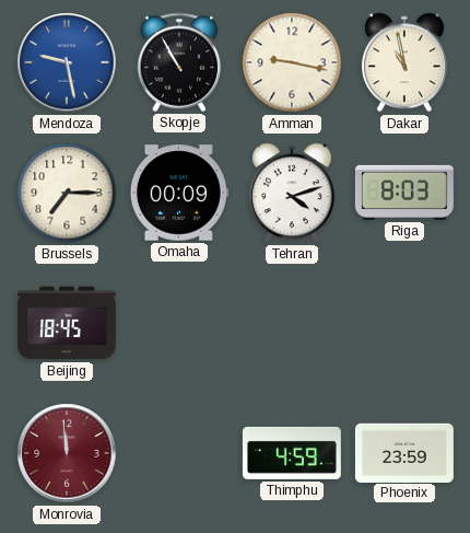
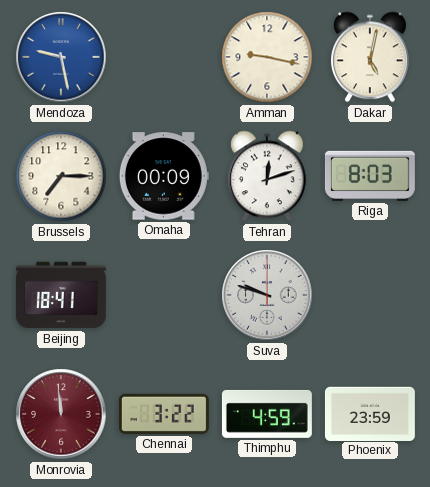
Skopje: 10:55 -> none
Dakar: 10:58 -> 5:02
Tehran: 4:12 -> 12:12
Beijing: 18:45 -> 18:41
Suva: none -> 9:48
Chennai: none -> 3:22
